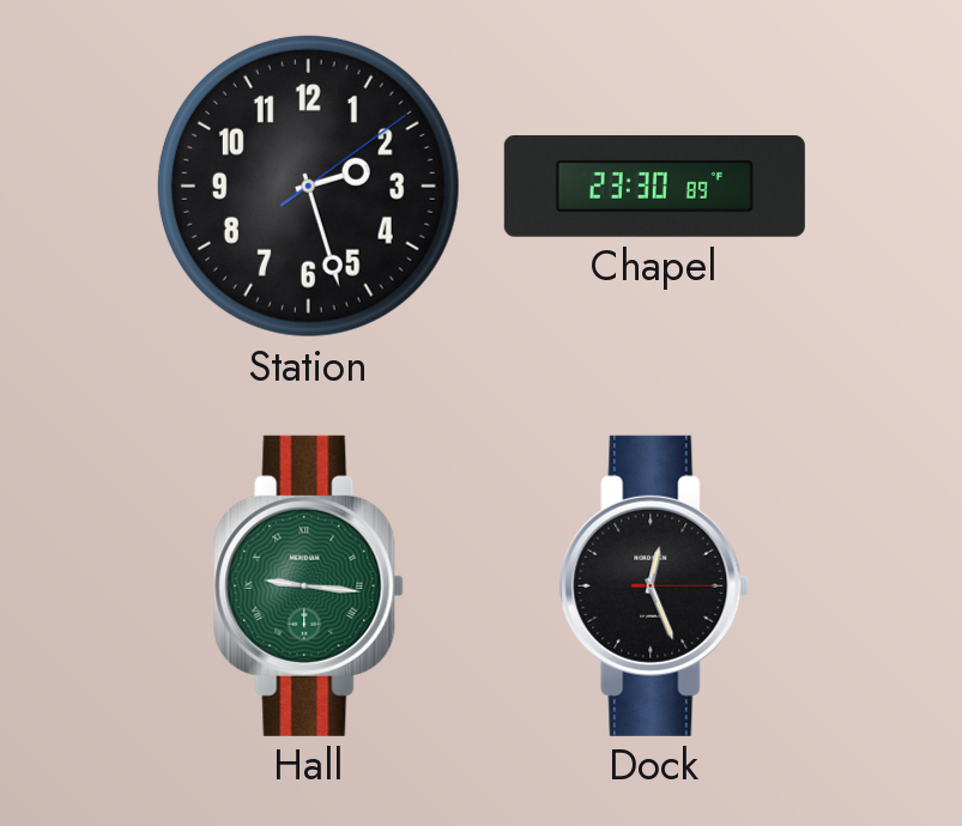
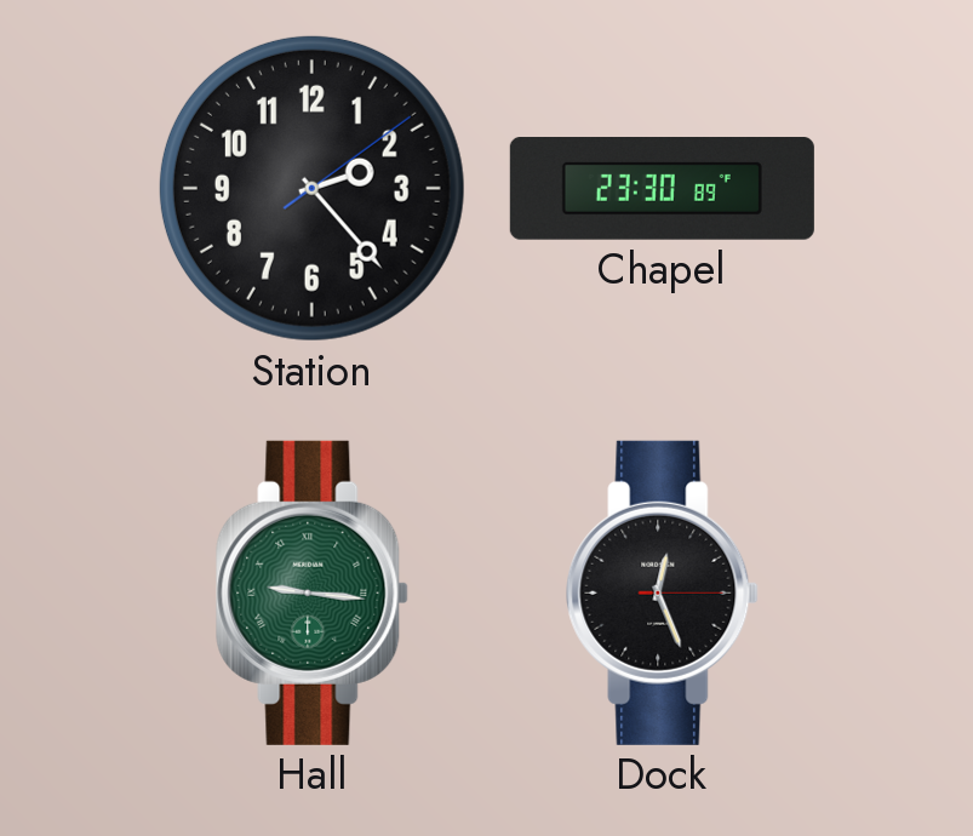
Station: 2:27 -> 2:23
